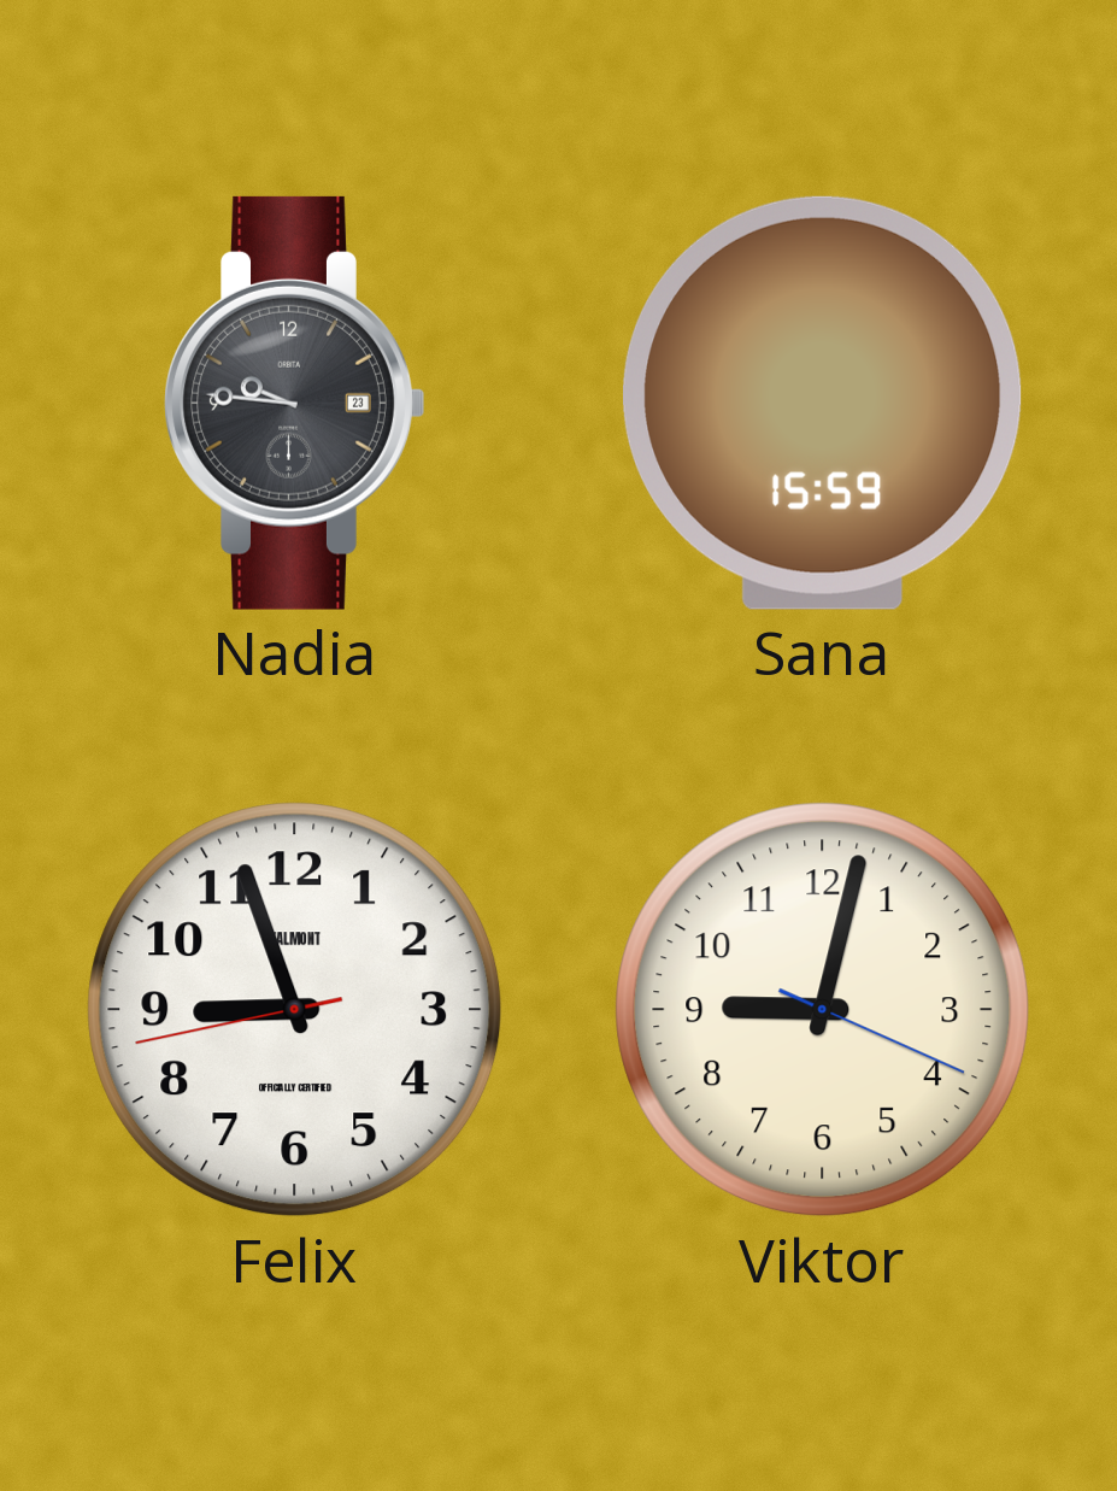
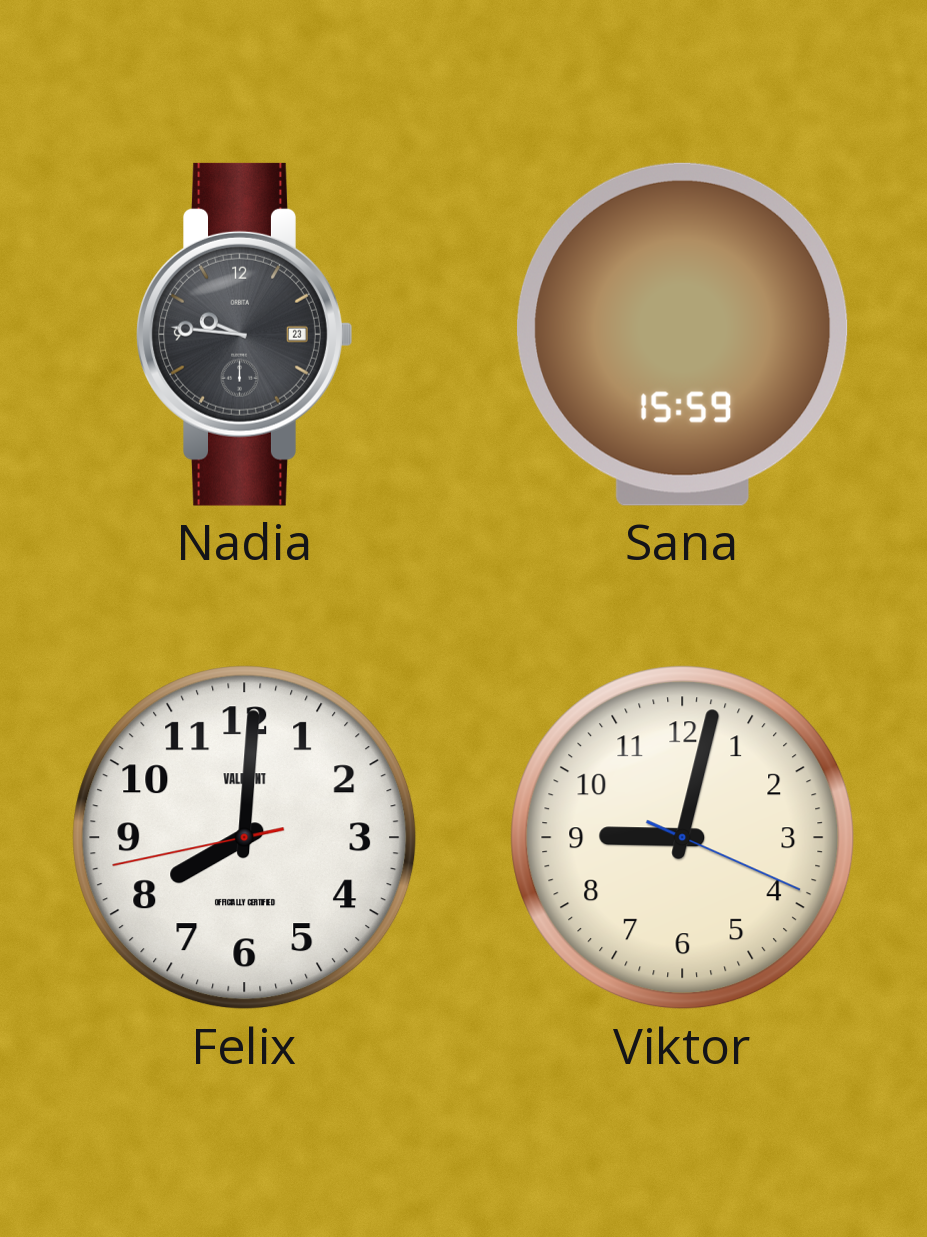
Felix: 8:56 -> 8:00
